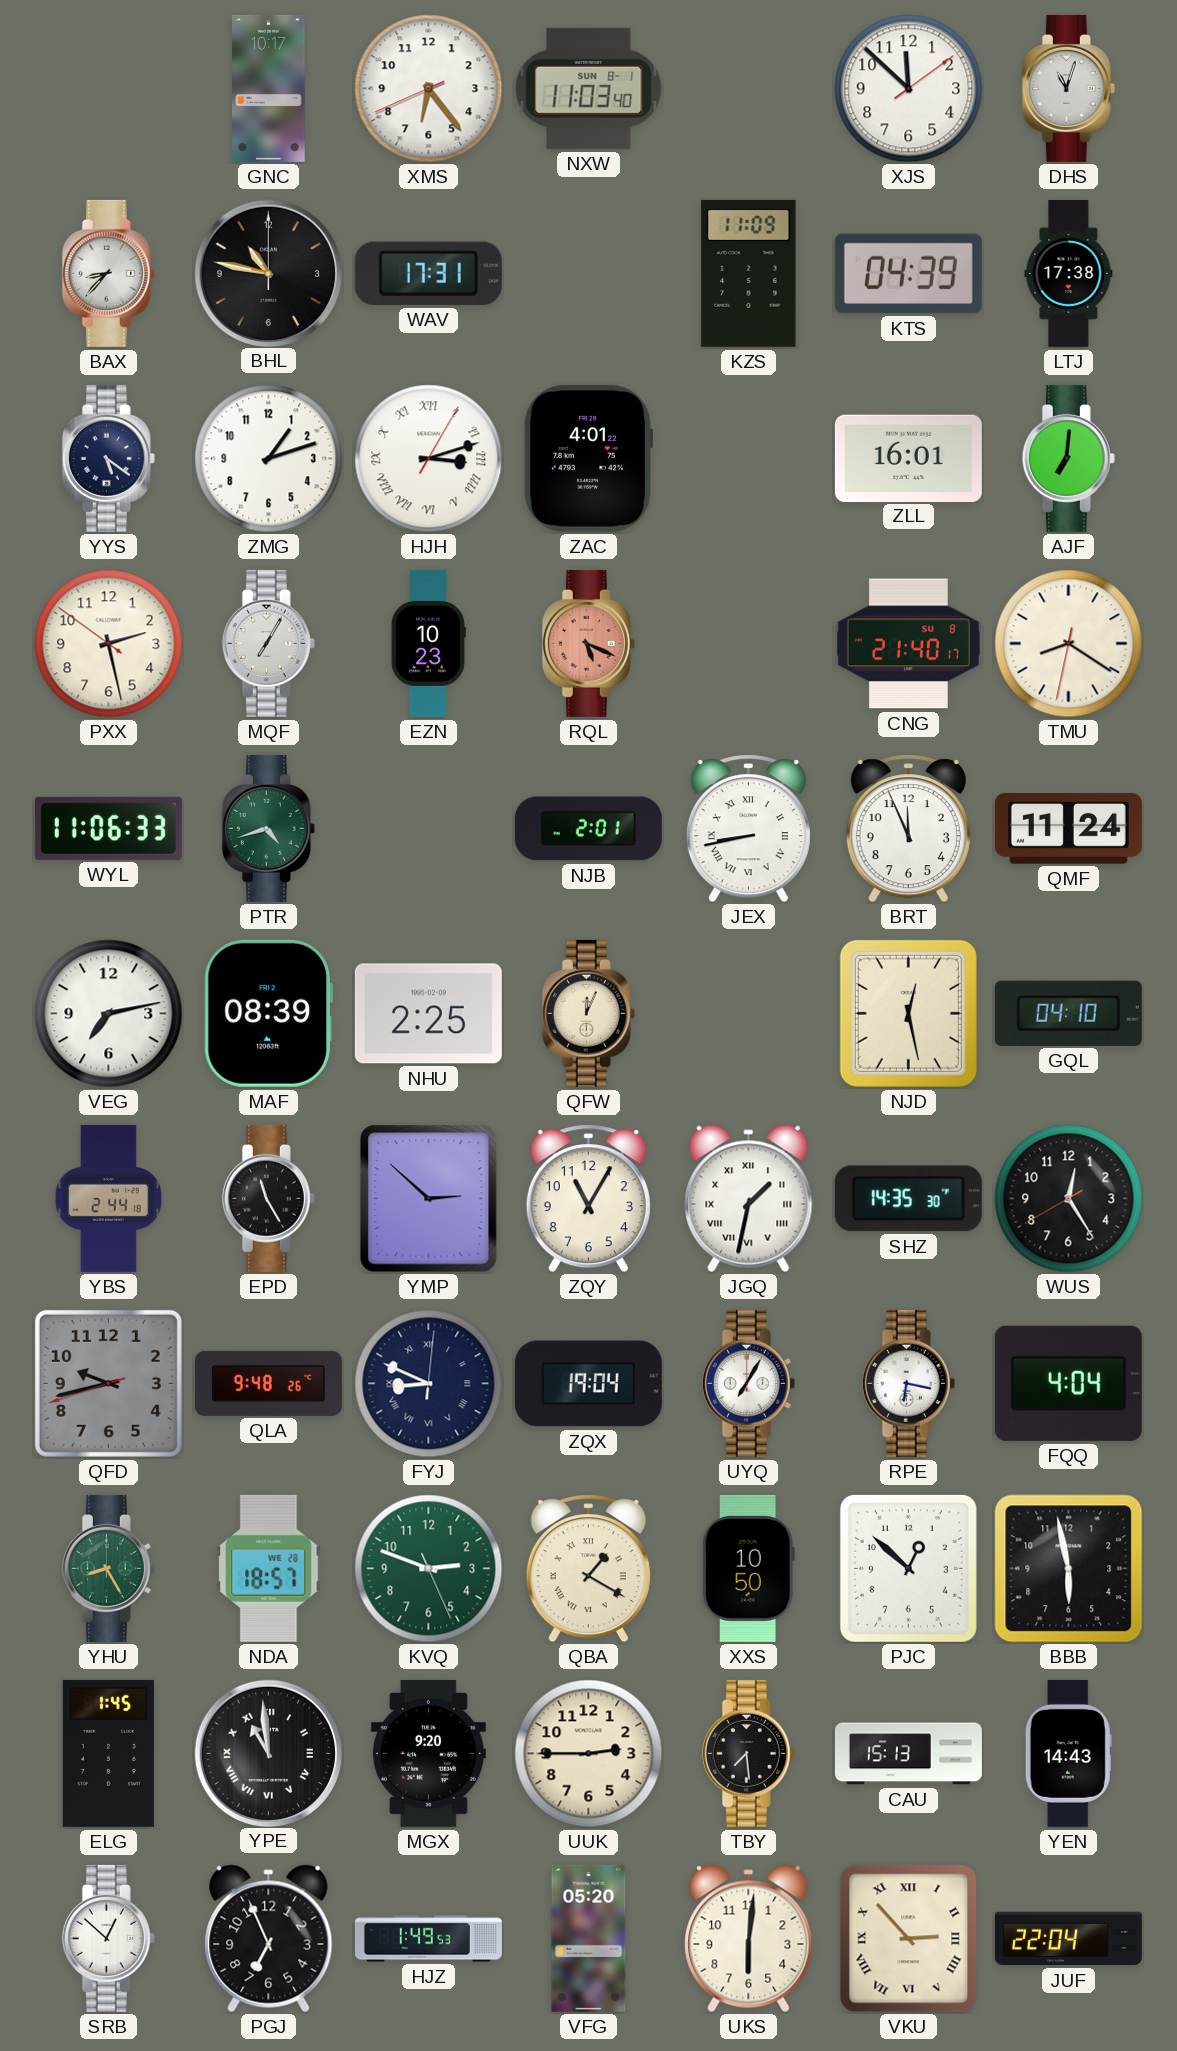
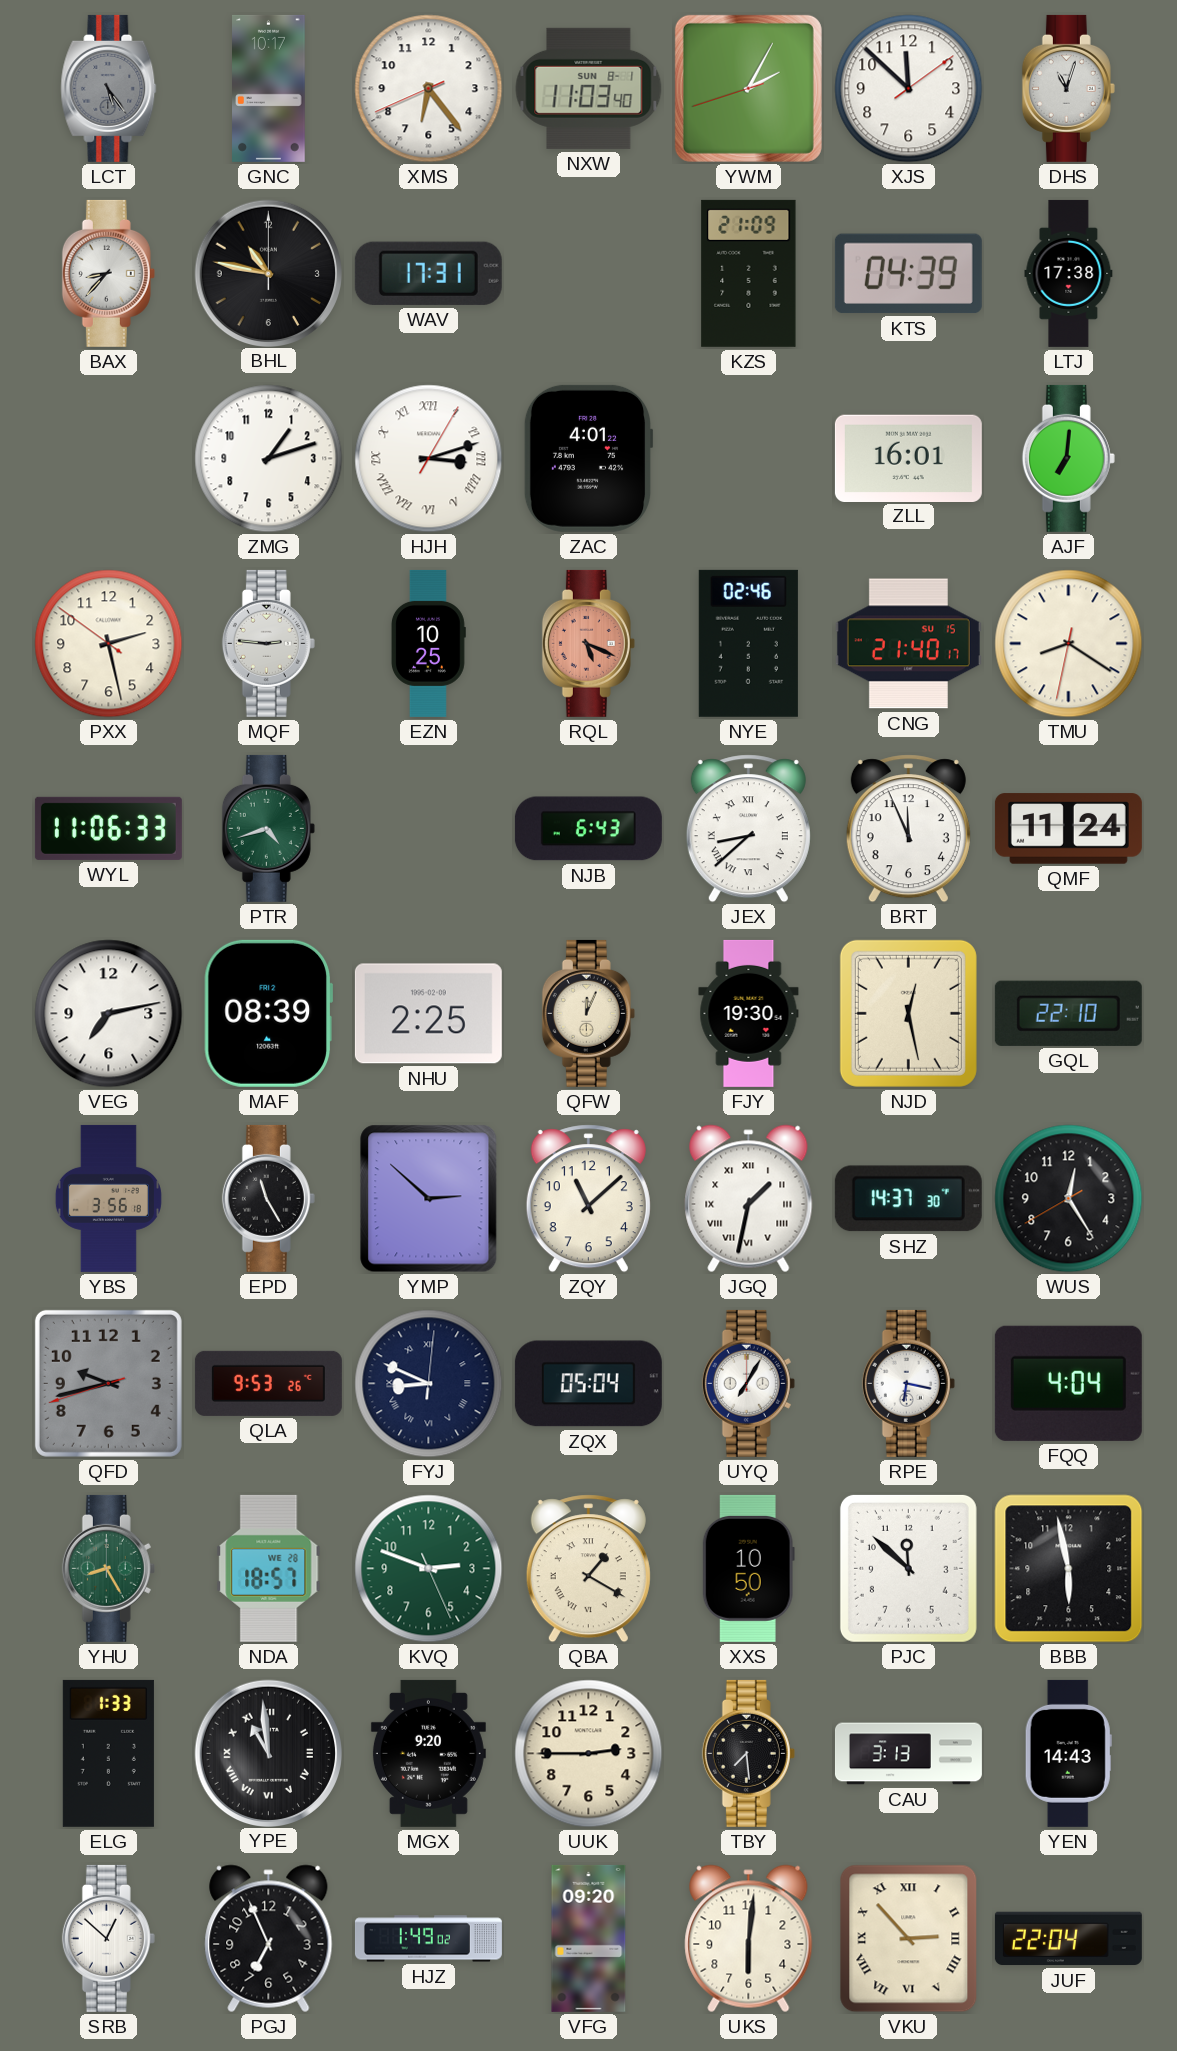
LCT: none -> 5:24
YWM: none -> 2:04
KZS: 11:09 -> 21:09
YYS: 5:21 -> none
MQF: 7:05 -> 2:46
EZN: 10:23 -> 10:25
NYE: none -> 02:46
CNG date: SU 8 -> SU 15
NJB: 2:01 -> 6:43
JEX: 8:43 -> 8:38
FJY: none -> 19:30
GQL: 04:10 -> 22:10
YBS: 2:44 -> 3:56
ZQY: 11:05 -> 11:08
SHZ: 14:35 -> 14:37
QLA: 9:48 -> 9:53
ZQX: 19:04 -> 05:04
PJC: 12:52 -> 11:52
ELG: 1:45 -> 1:33
CAU: 15:13 -> 3:13
HJZ: 1:49:53 -> 1:49:02
VFG: 05:20 -> 09:20
